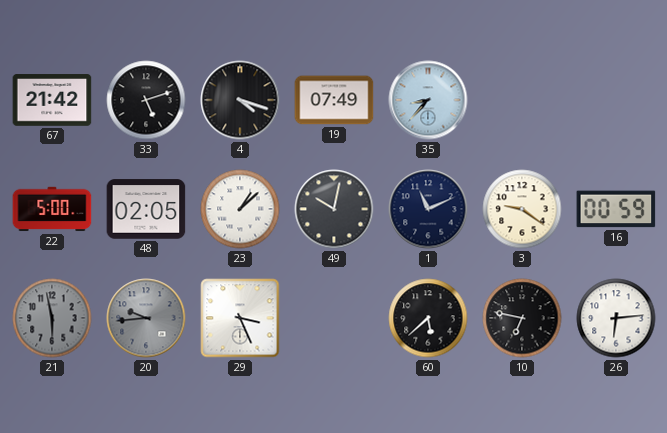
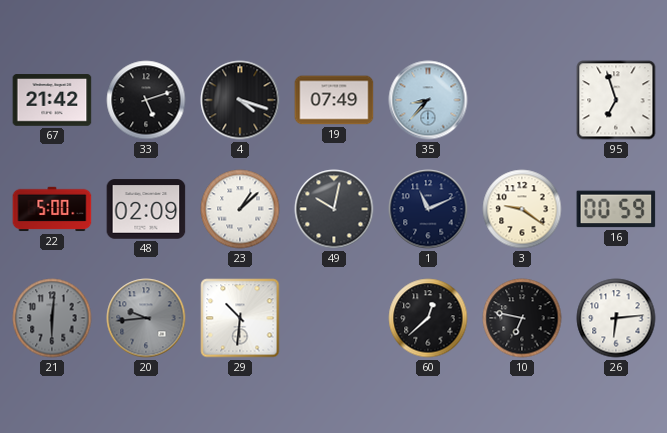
95: none -> 6:57
48: 02:05 -> 02:09
21: 5:58 -> 6:01
29: 3:26 -> 10:31
60: 5:38 -> 12:38
